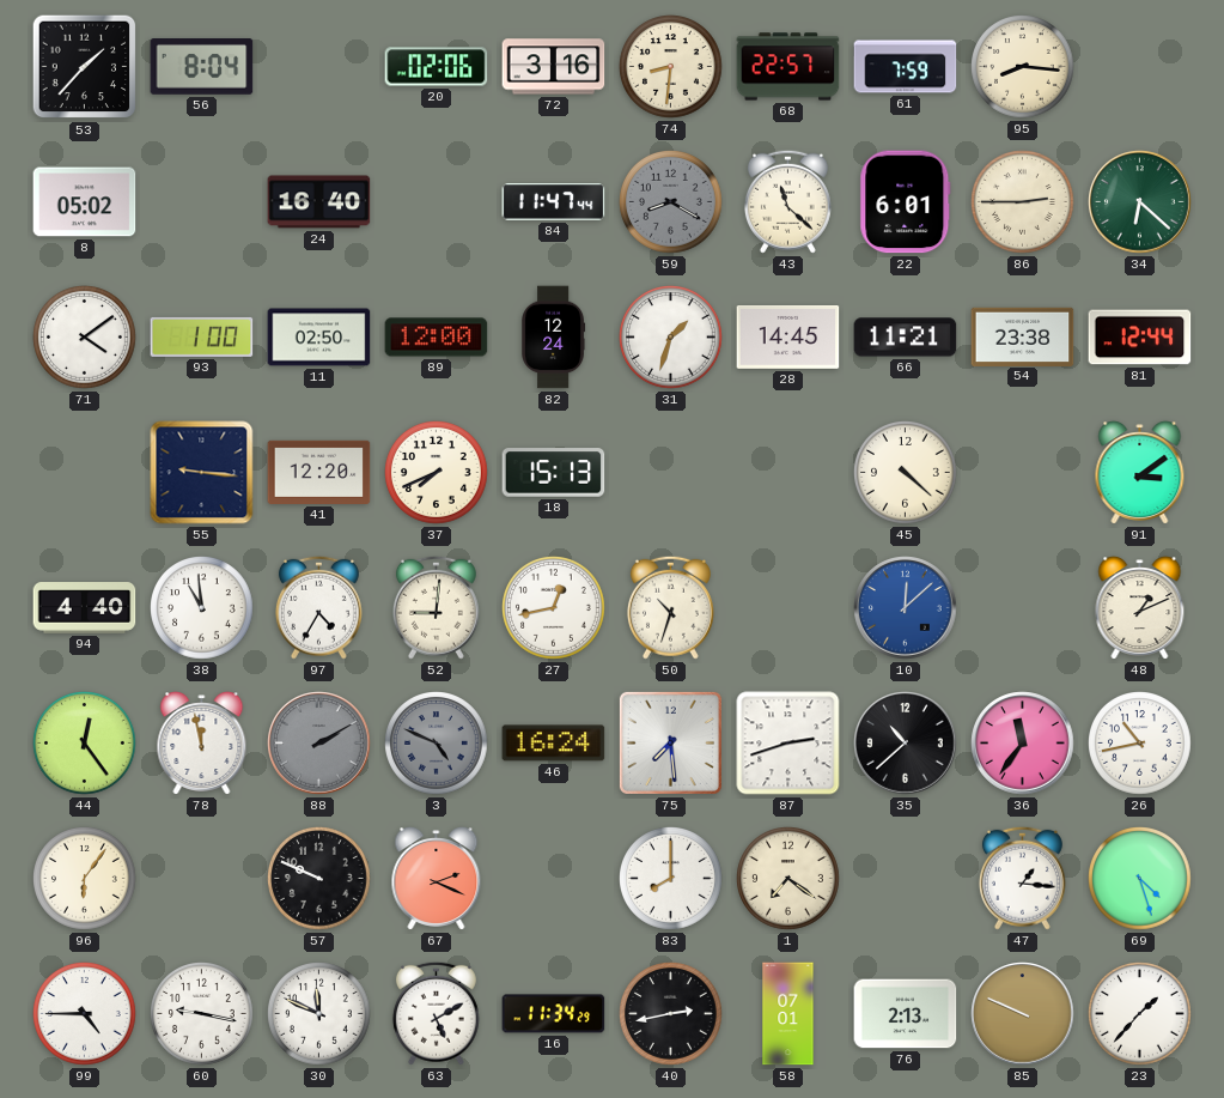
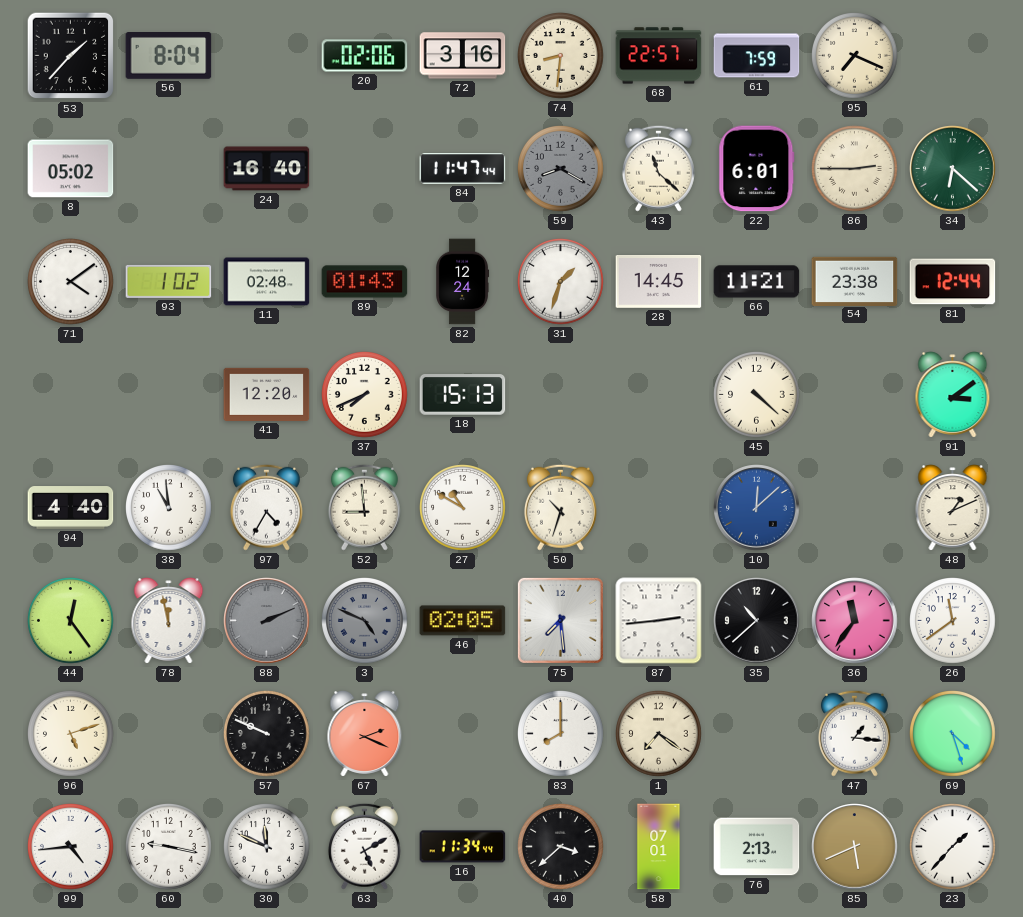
95: 8:16 -> 7:19
93: 1:00 -> 1:02
11: 02:50 -> 02:48
89: 12:00 -> 01:43
55: 9:16 -> none
52: 9:01 -> 8:59
27: 12:43 -> 10:50
88: 2:10 -> 2:11
46: 16:24 -> 02:05
87: 2:42 -> 2:44
26: 10:43 -> 11:39
96: 6:06 -> 5:12
99: 4:45 -> 4:44
16: 11:34:29 -> 11:34:44
40: 2:43 -> 3:38
85: 9:49 -> 5:41
